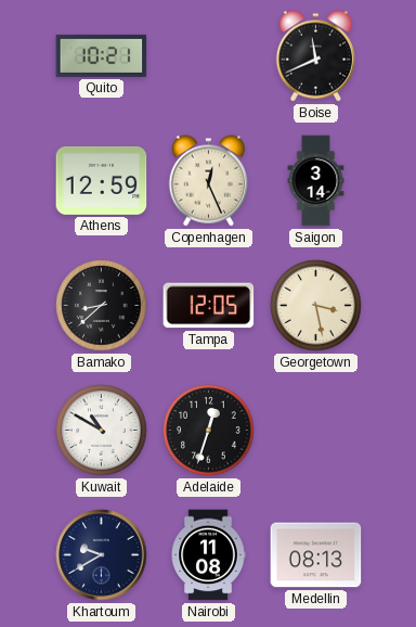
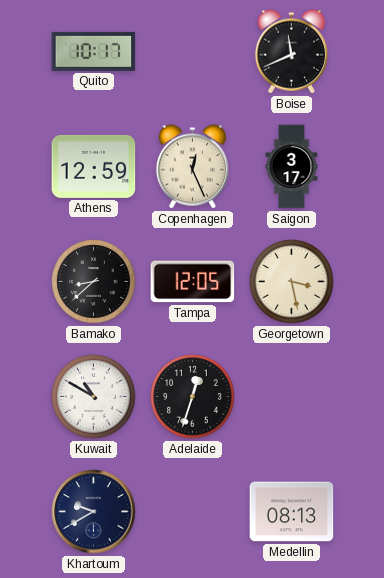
Quito: 10:21 -> 10:17
Saigon: 3:14 -> 3:17
Nairobi: 11:08 -> none
